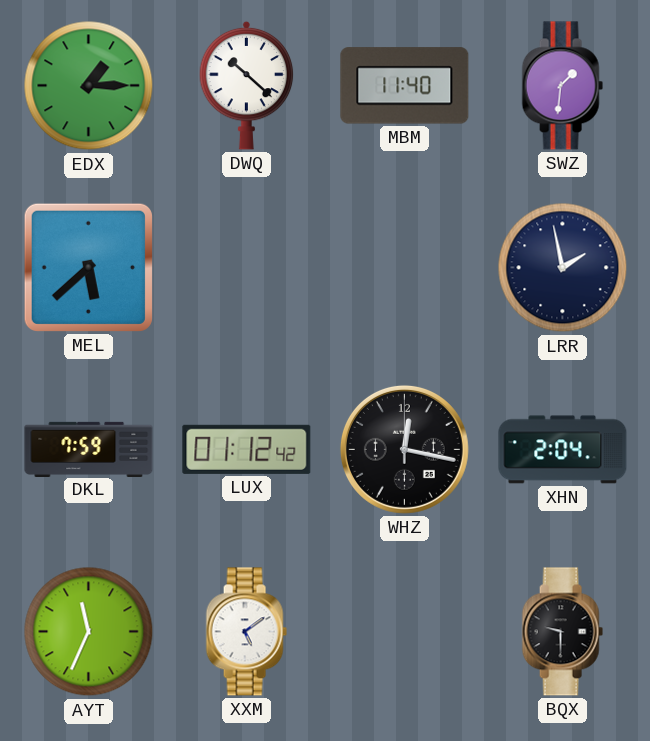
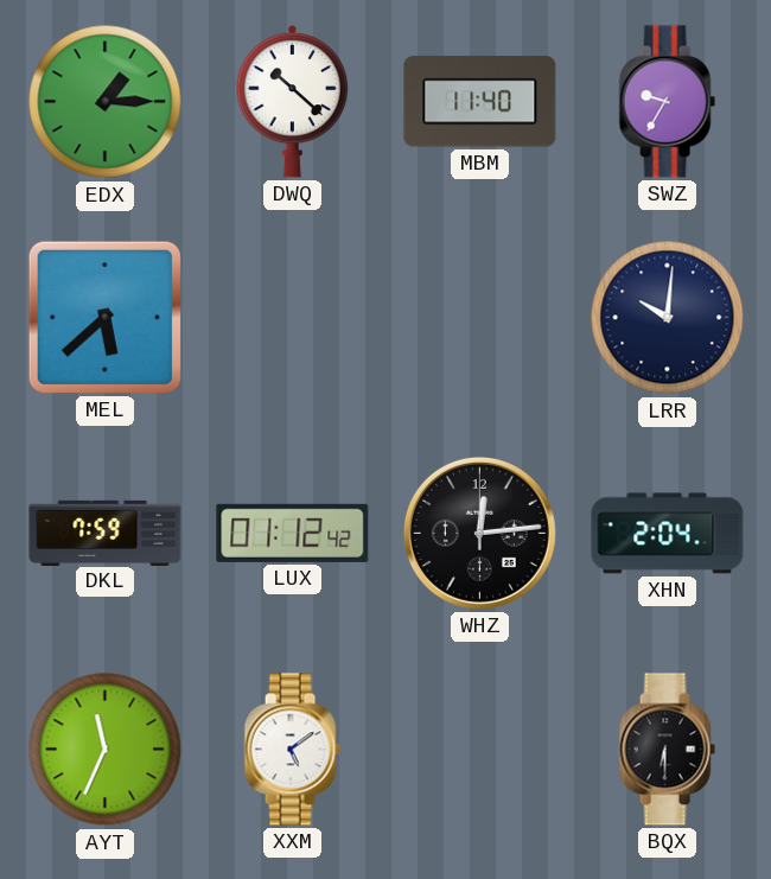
SWZ: 1:31 -> 9:35
LRR: 1:58 -> 10:01
WHZ: 12:17 -> 12:14
BQX: 9:30 -> 6:30
